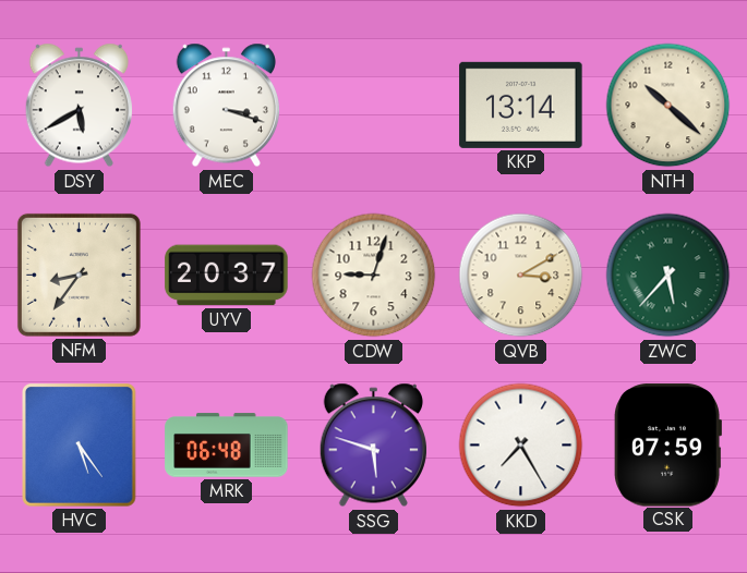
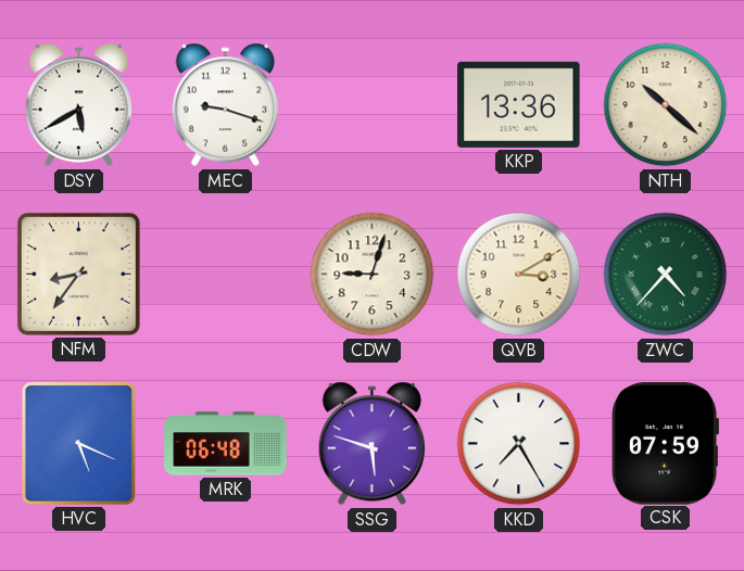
MEC: 3:18 -> 9:18
KKP: 13:14 -> 13:36
UYV: 20:37 -> none
ZWC: 5:37 -> 4:37
HVC: 5:24 -> 5:19
